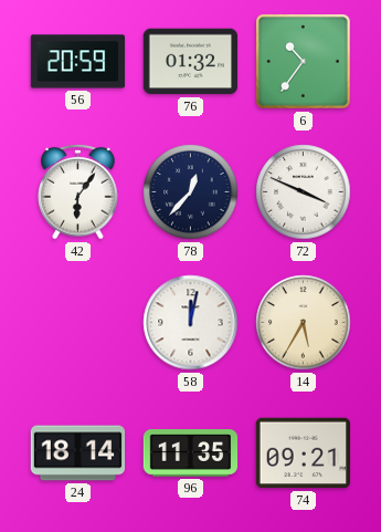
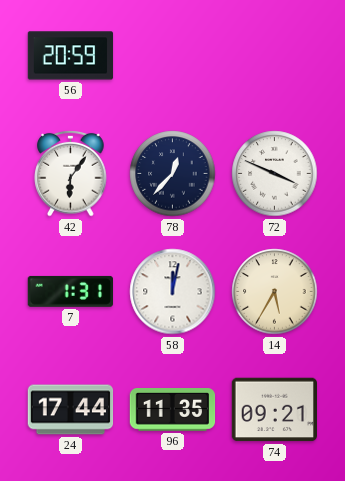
76: 01:32 -> none
6: 10:36 -> none
7: none -> 1:31
24: 18:14 -> 17:44
